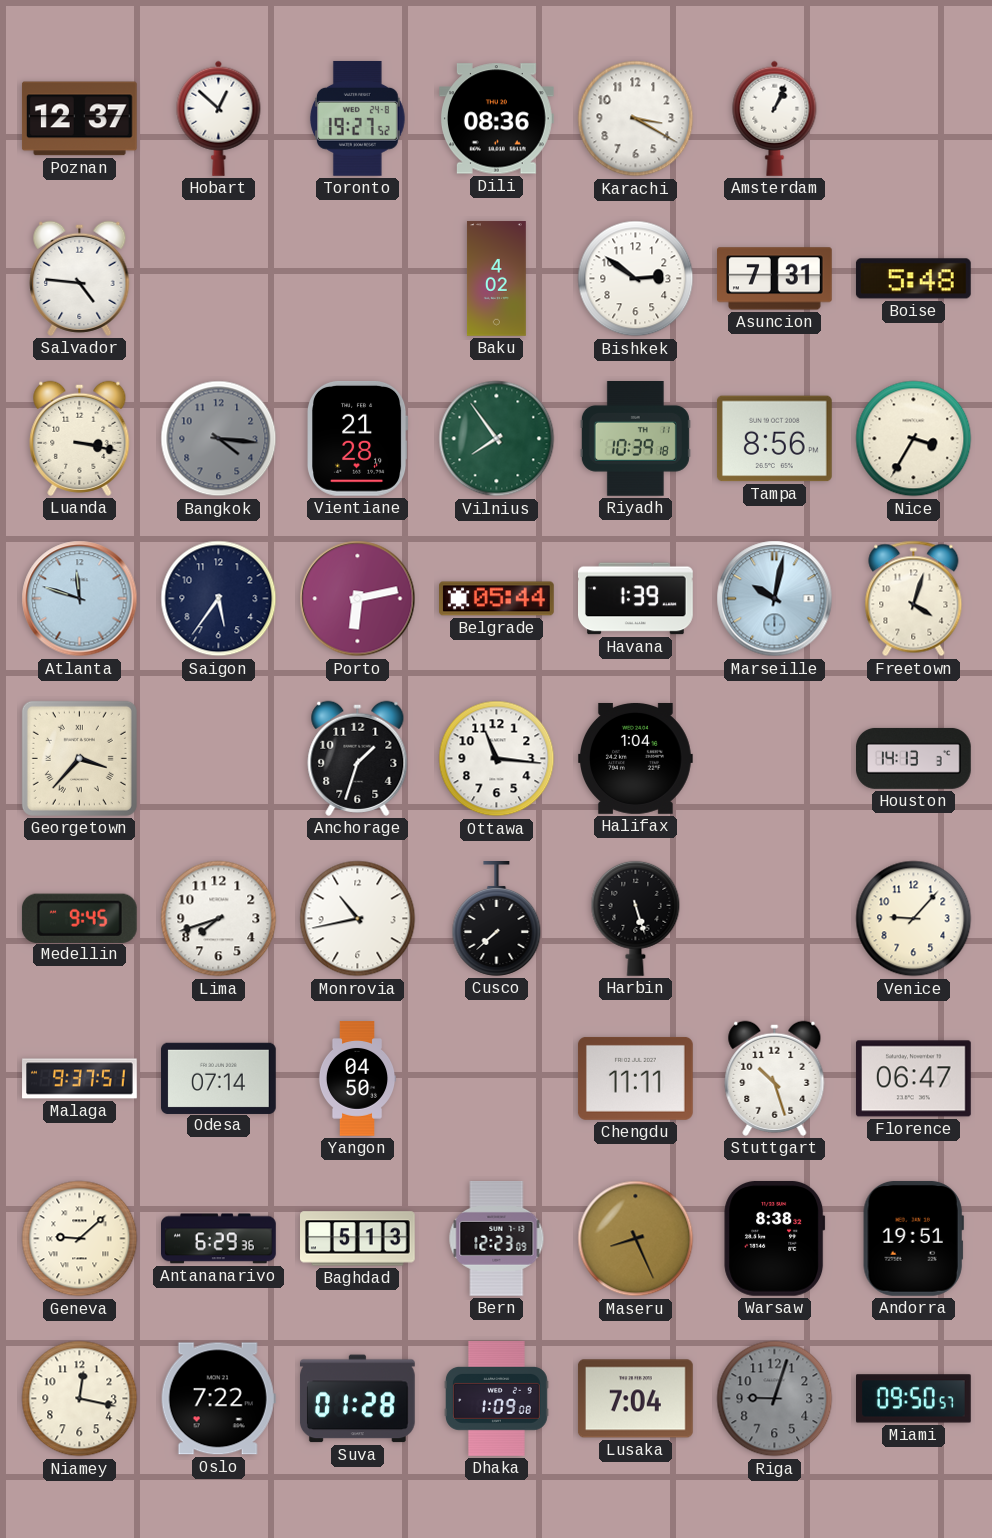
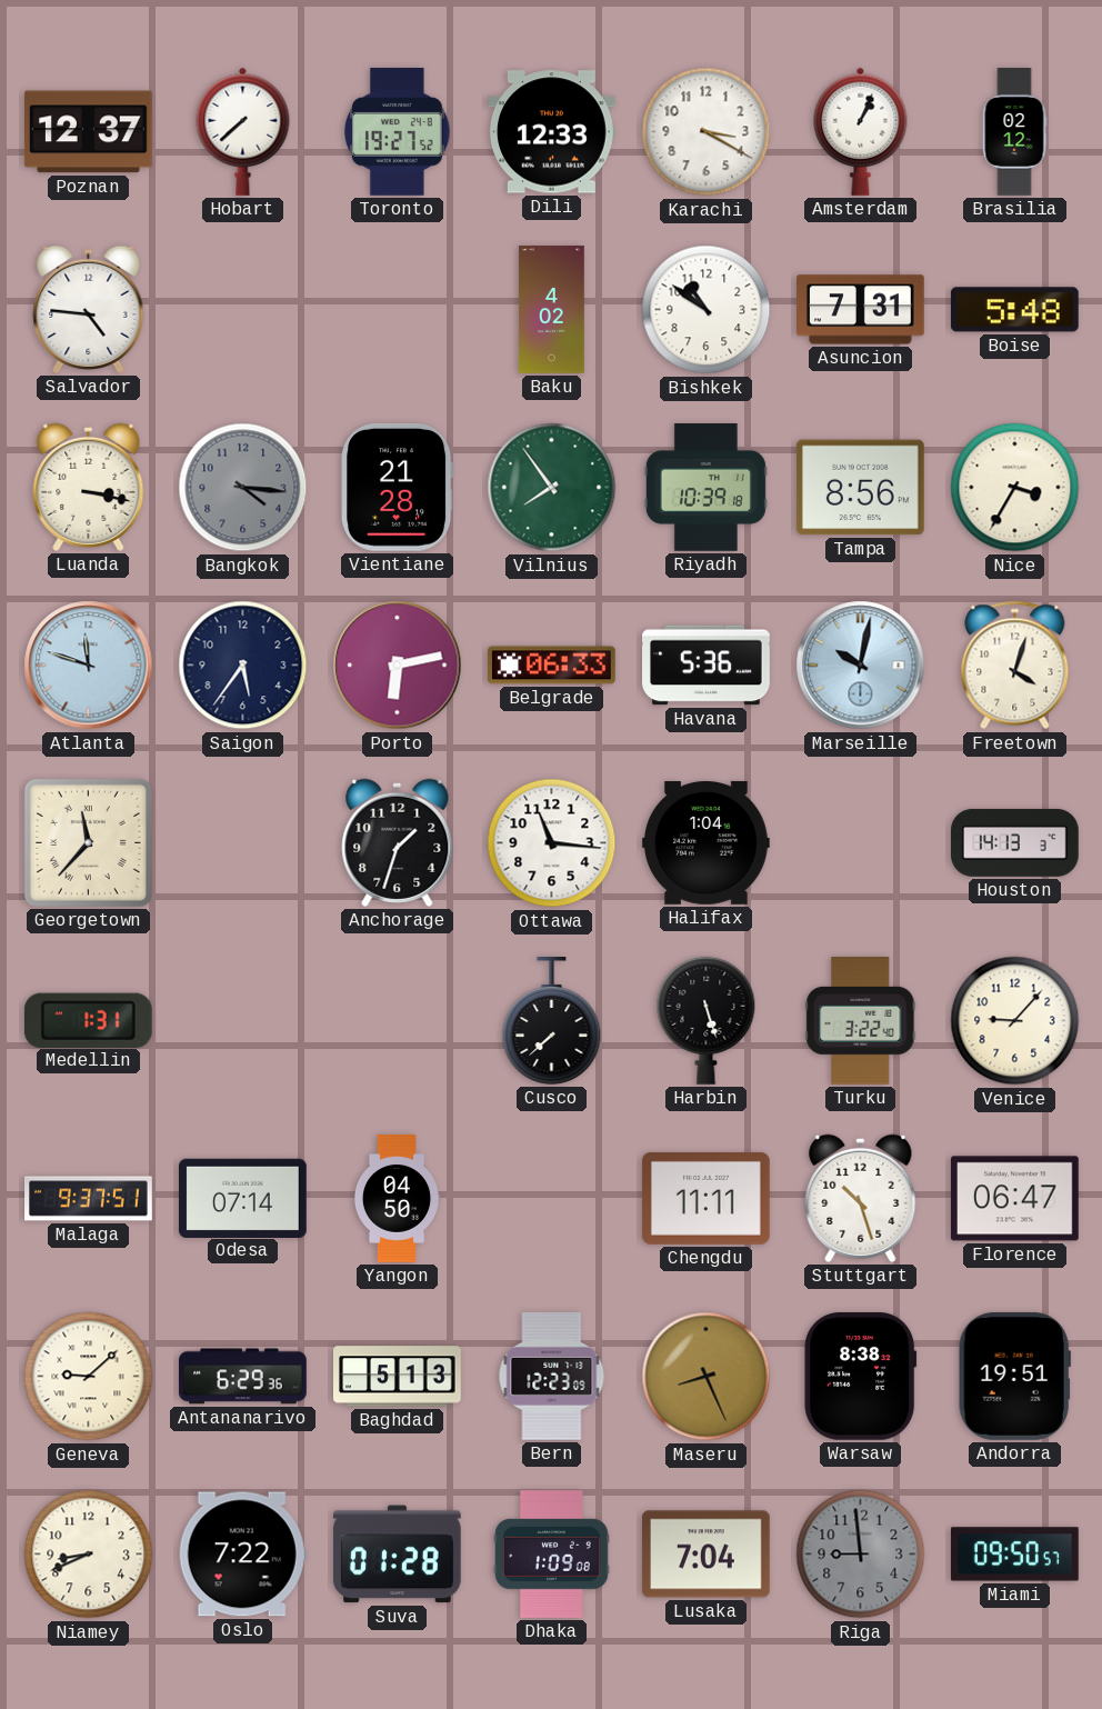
Hobart: 12:52 -> 7:38
Dili: 08:36 -> 12:33
Brasilia: none -> 02:12
Bishkek: 2:51 -> 10:51
Belgrade: 05:44 -> 06:33
Havana: 1:39 -> 5:36
Georgetown: 3:37 -> 11:37
Medellin: 9:45 -> 1:31
Lima: 7:42 -> none
Monrovia: 10:43 -> none
Turku: none -> 3:22
Niamey: 12:17 -> 8:41
Riga: 9:03 -> 8:59
